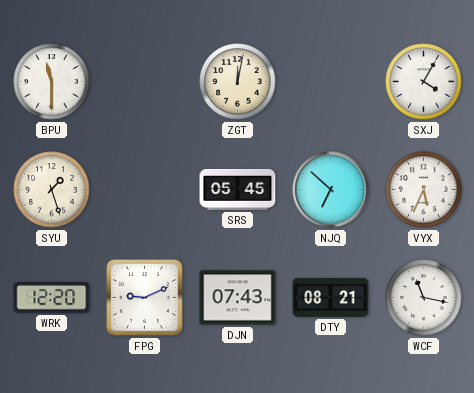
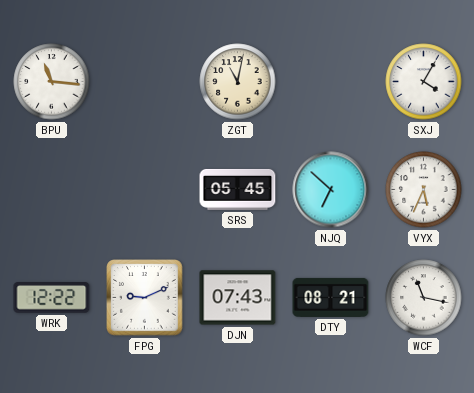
BPU: 11:30 -> 11:16
ZGT: 12:02 -> 11:02
SYU: 1:27 -> none
WRK: 12:20 -> 12:22
